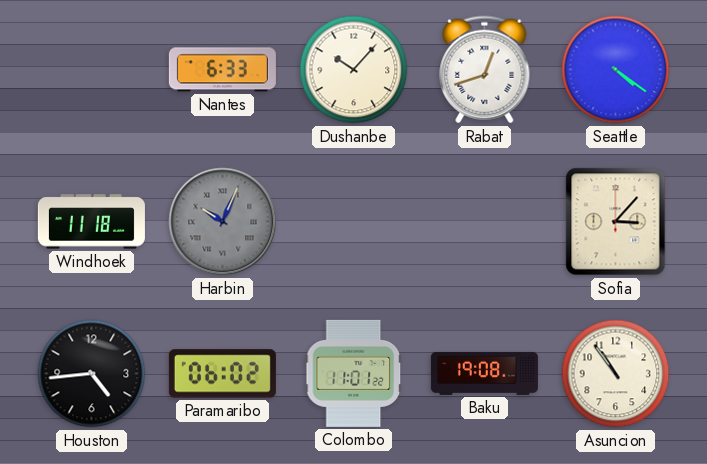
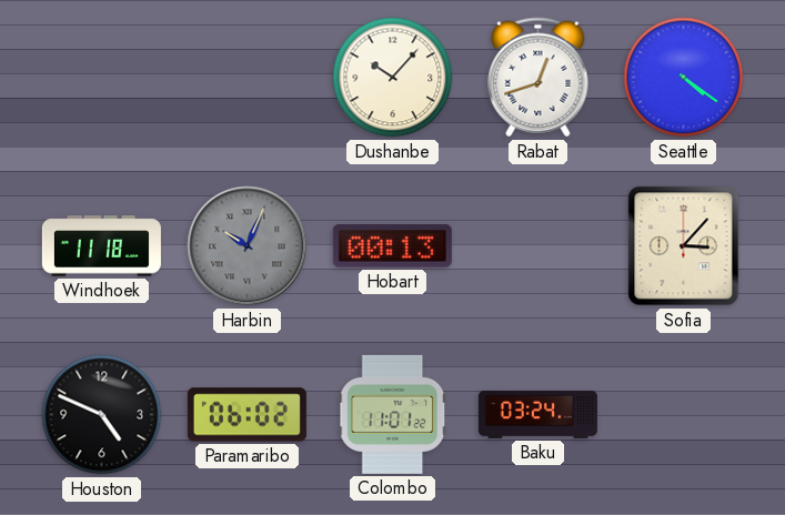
Nantes: 6:33 -> none
Hobart: none -> 00:13
Houston: 4:44 -> 4:49
Baku: 19:08 -> 03:24
Asuncion: 10:54 -> none
